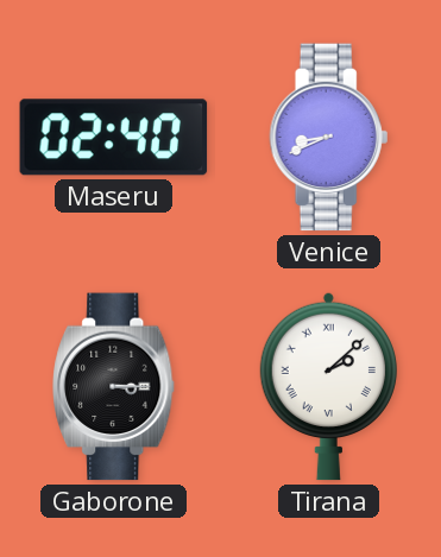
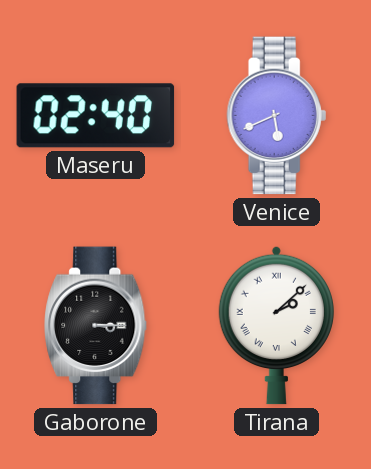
Venice: 8:41 -> 5:41
